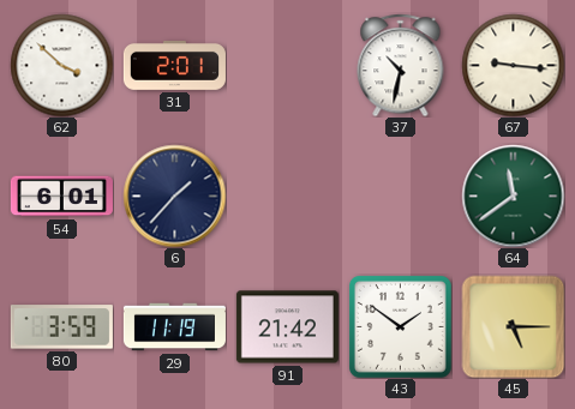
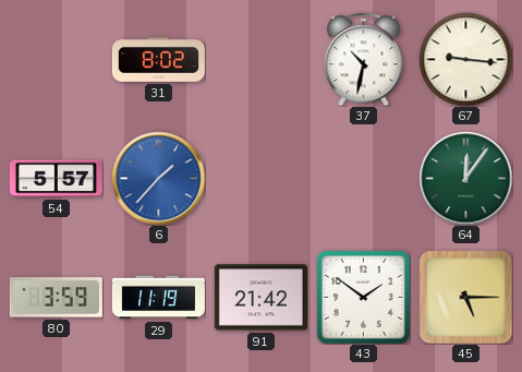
62: 3:52 -> none
31: 2:01 -> 8:02
54: 6:01 -> 5:57
6 dial: navy -> blue
64: 11:39 -> 12:06
